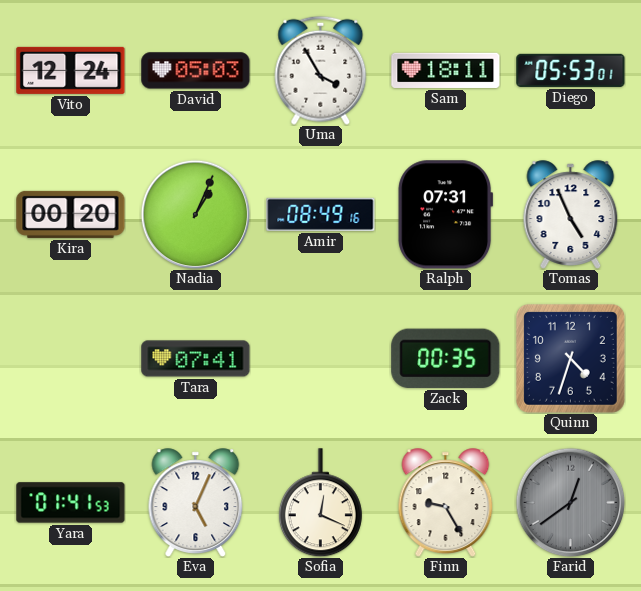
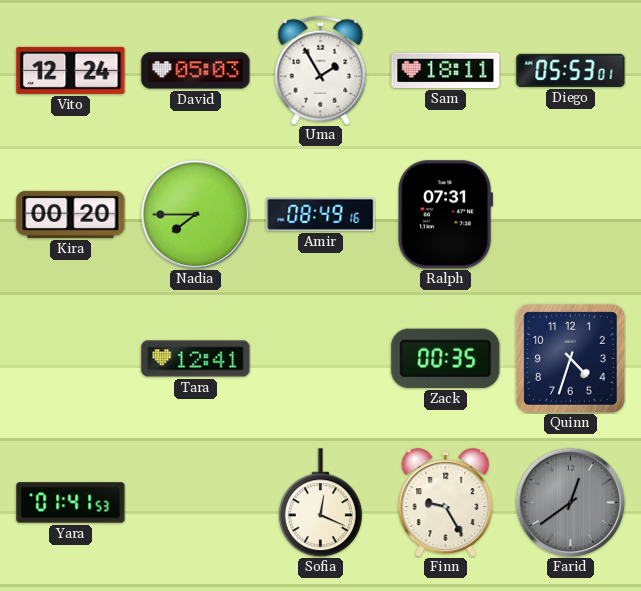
Uma: 3:55 -> 1:55
Nadia: 1:04 -> 7:45
Tomas: 4:56 -> none
Tara: 07:41 -> 12:41
Eva: 5:04 -> none
